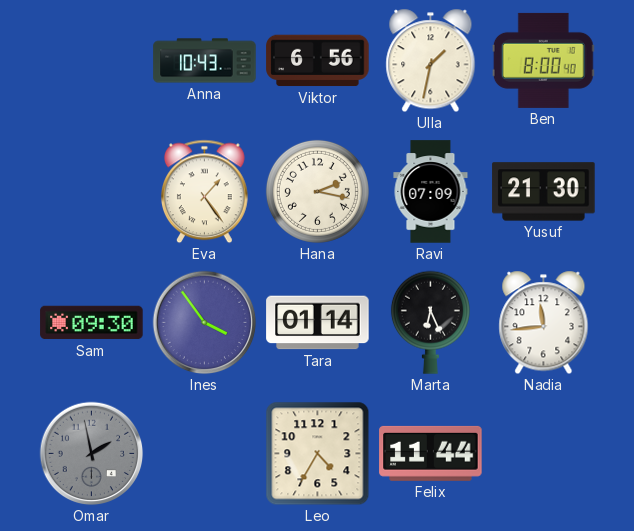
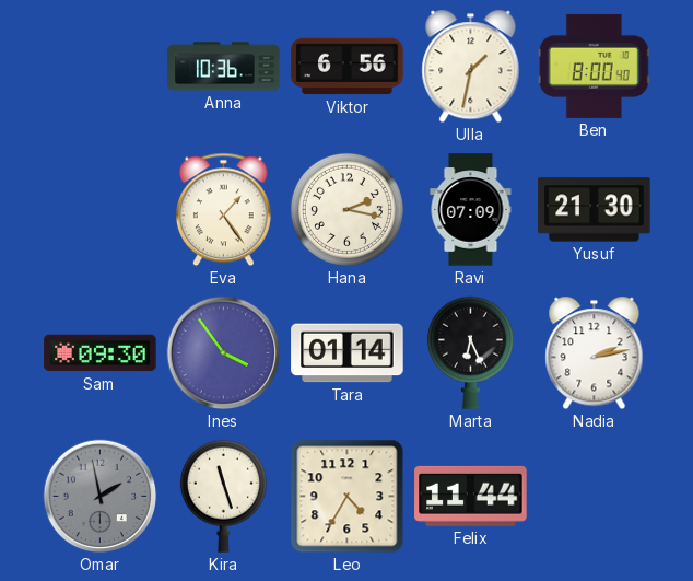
Anna: 10:43 -> 10:36
Nadia: 11:44 -> 2:13
Kira: none -> 11:27
